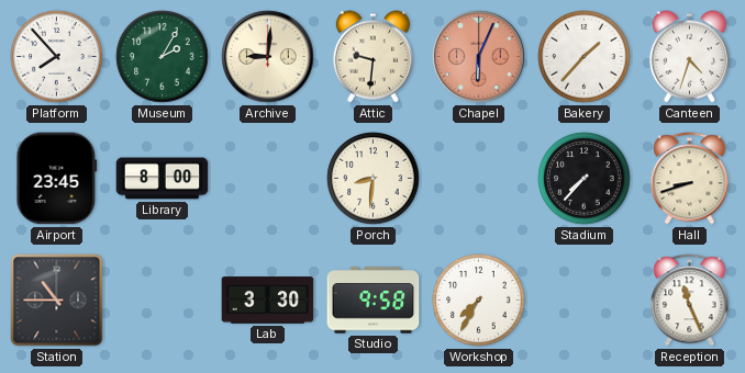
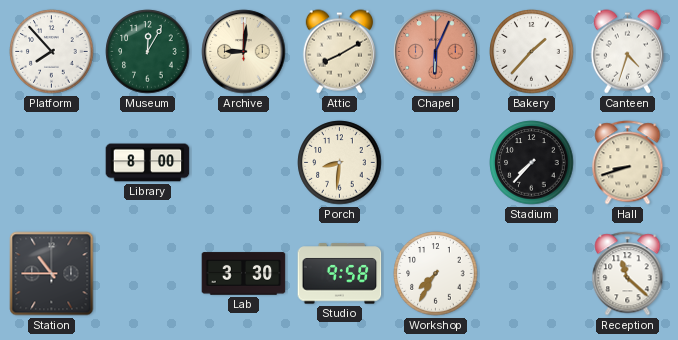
Museum: 2:05 -> 12:05
Attic: 9:31 -> 8:10
Airport: 23:45 -> none
Reception: 11:26 -> 11:22
